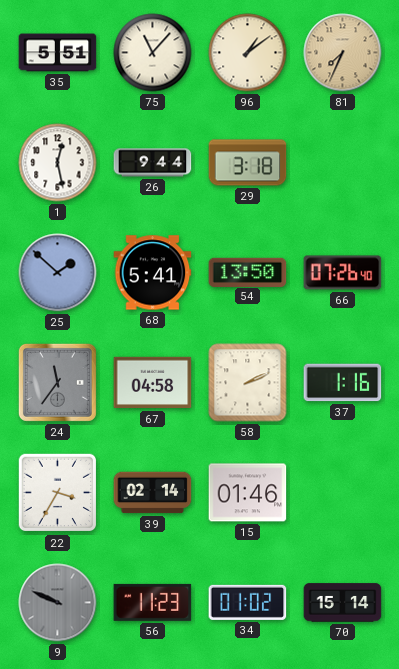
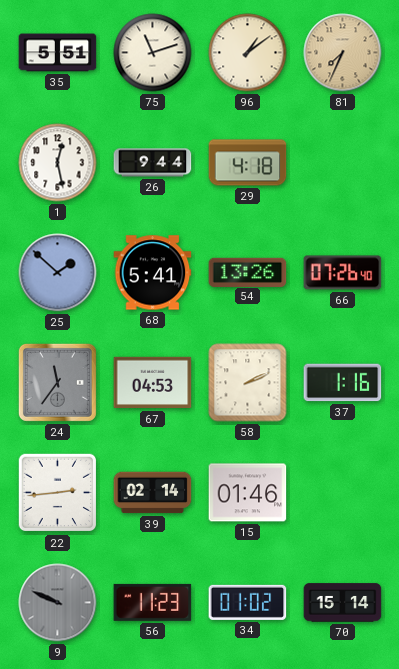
75: 11:07 -> 11:12
29: 3:18 -> 4:18
54: 13:50 -> 13:26
67: 04:58 -> 04:53
22: 3:35 -> 2:44
